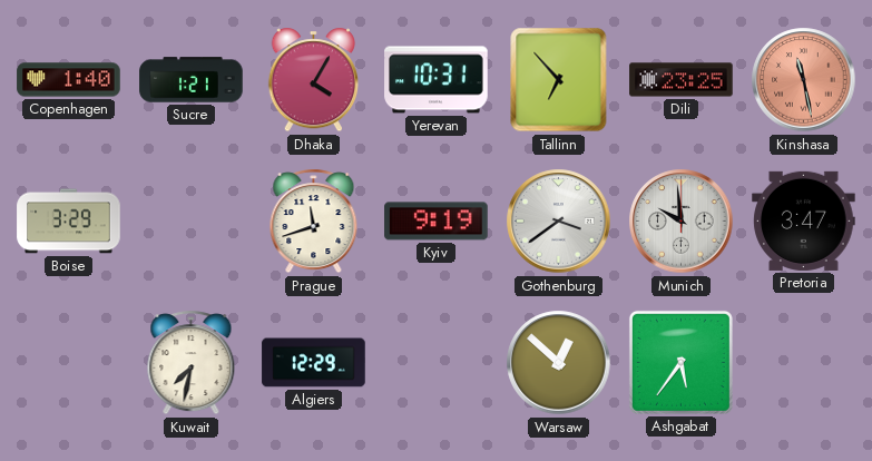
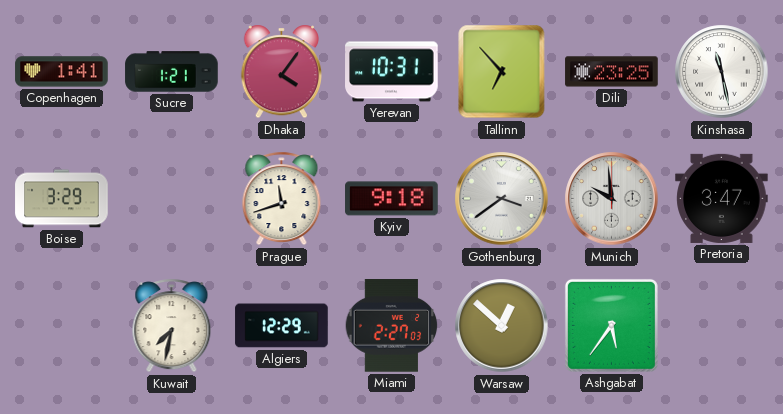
Copenhagen: 1:40 -> 1:41
Dhaka: 4:05 -> 4:06
Kinshasa dial: salmon -> white
Kyiv: 9:19 -> 9:18
Miami: none -> 2:27
